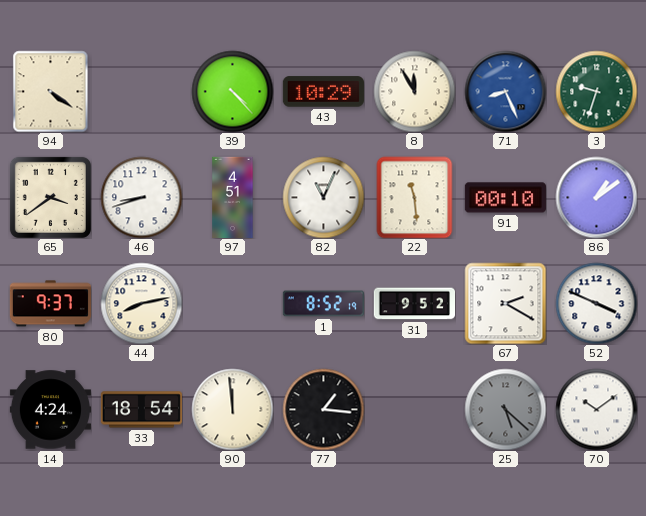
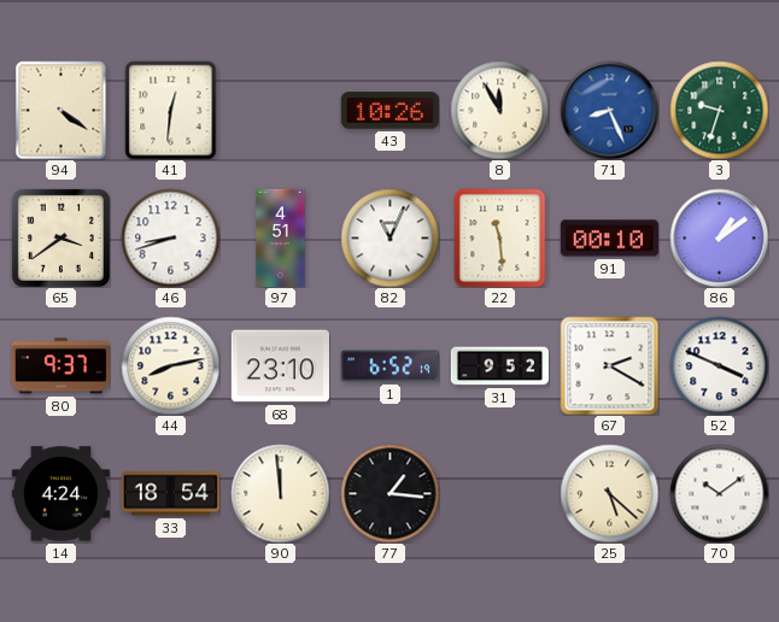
41: none -> 12:31
39: 4:23 -> none
43: 10:29 -> 10:26
68: none -> 23:10
1: 8:52 -> 6:52
25 dial: grey -> cream
